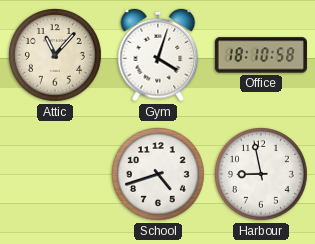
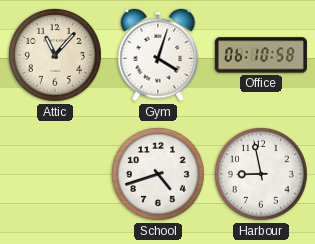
Office: 18:10 -> 06:10
